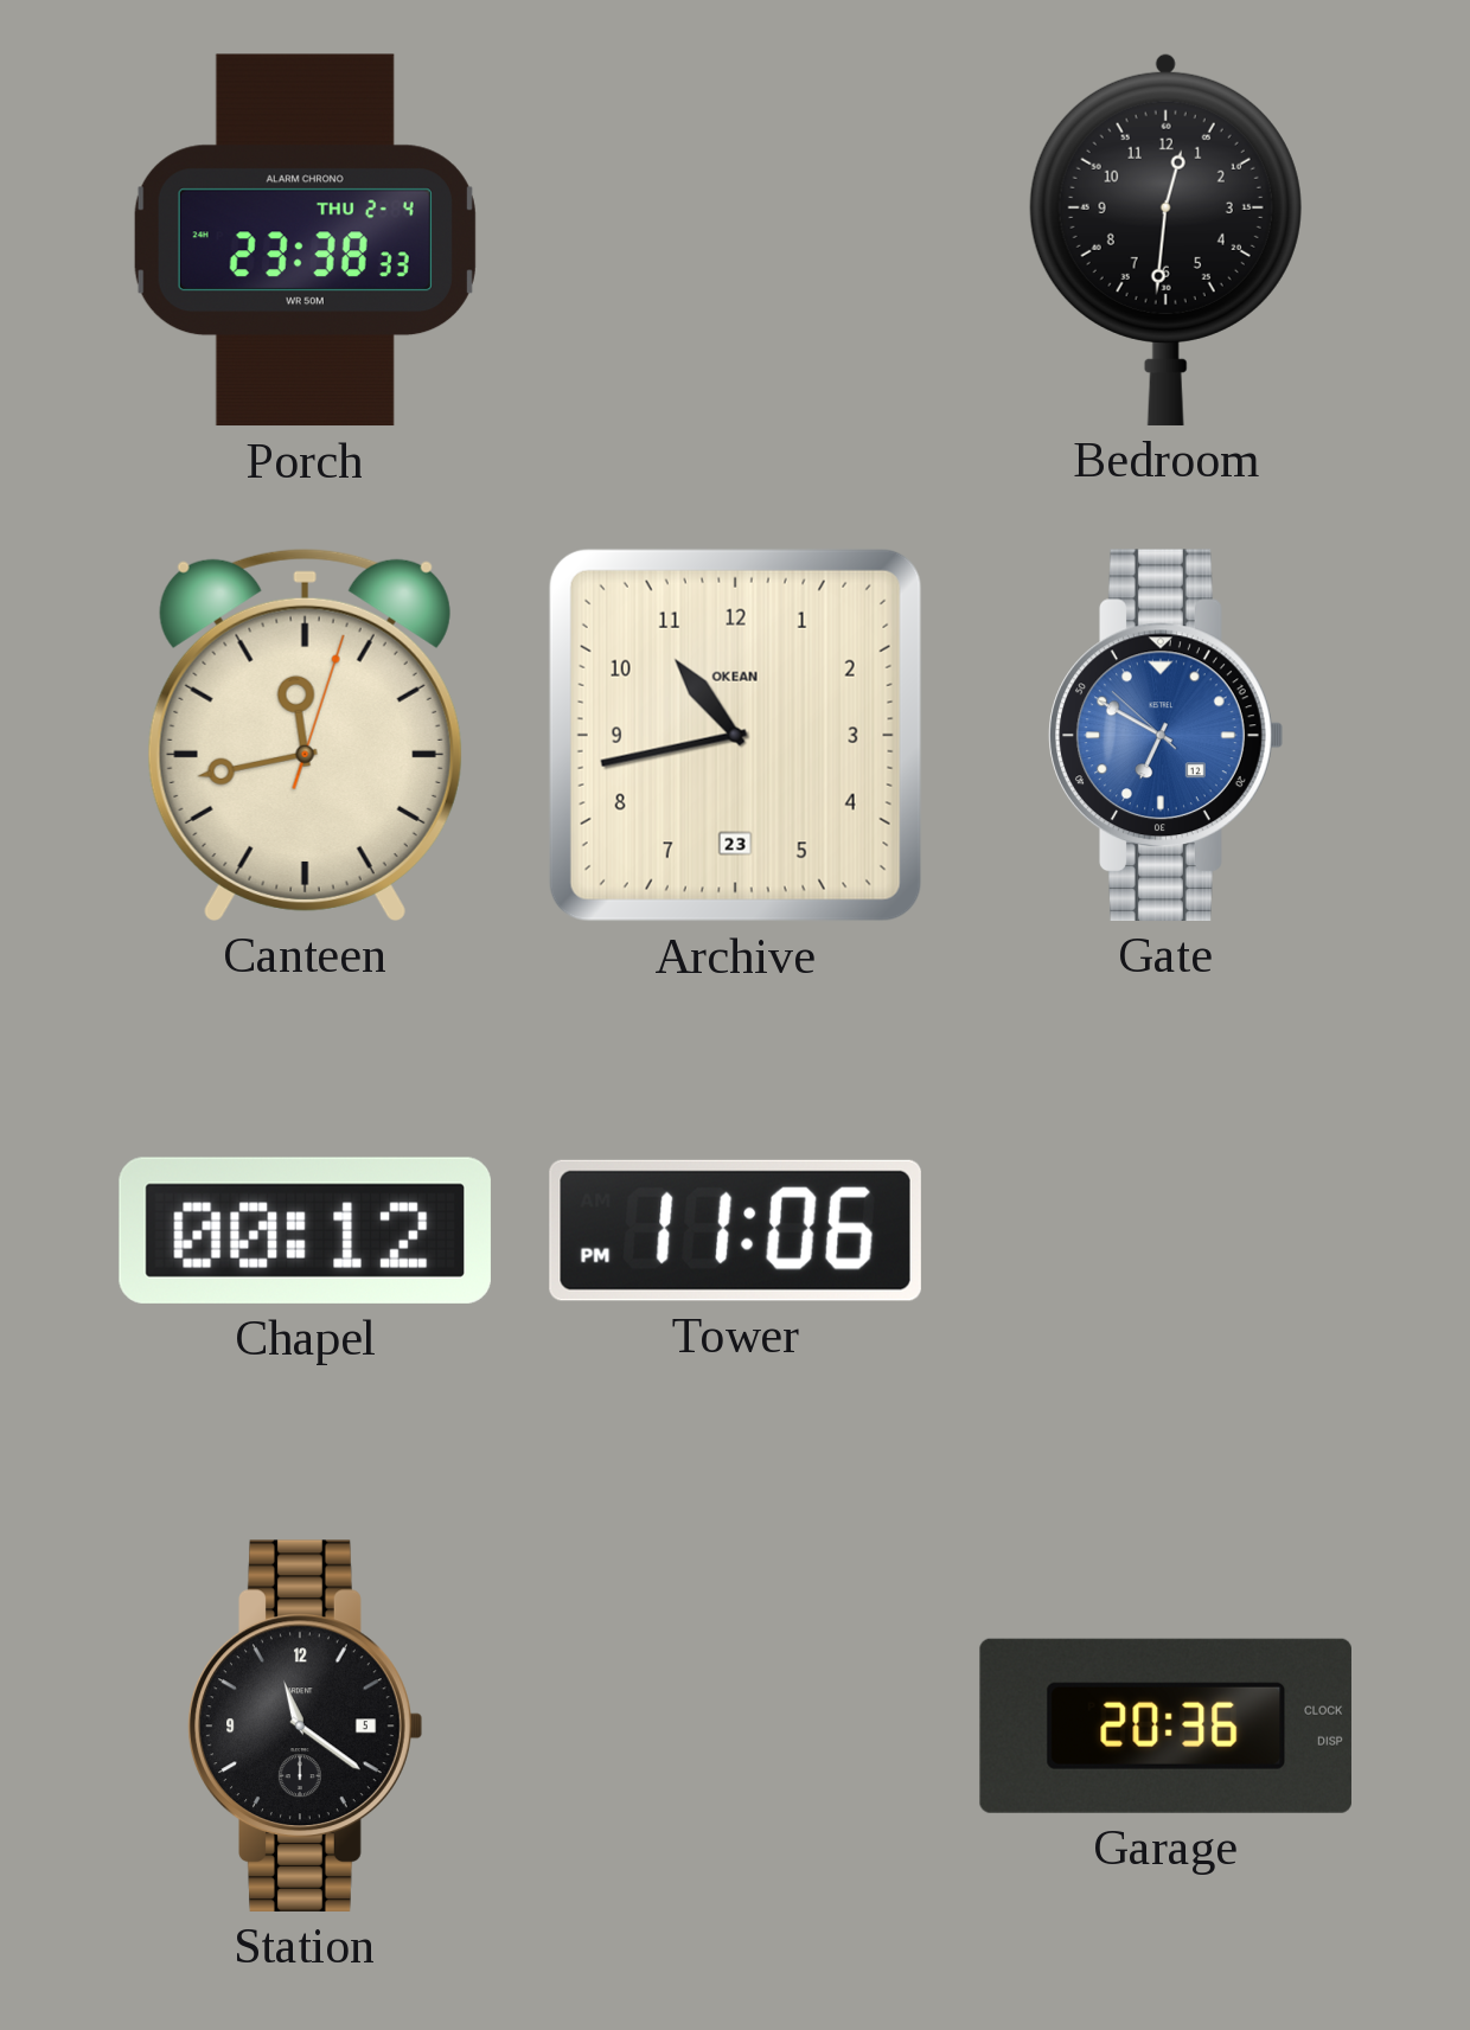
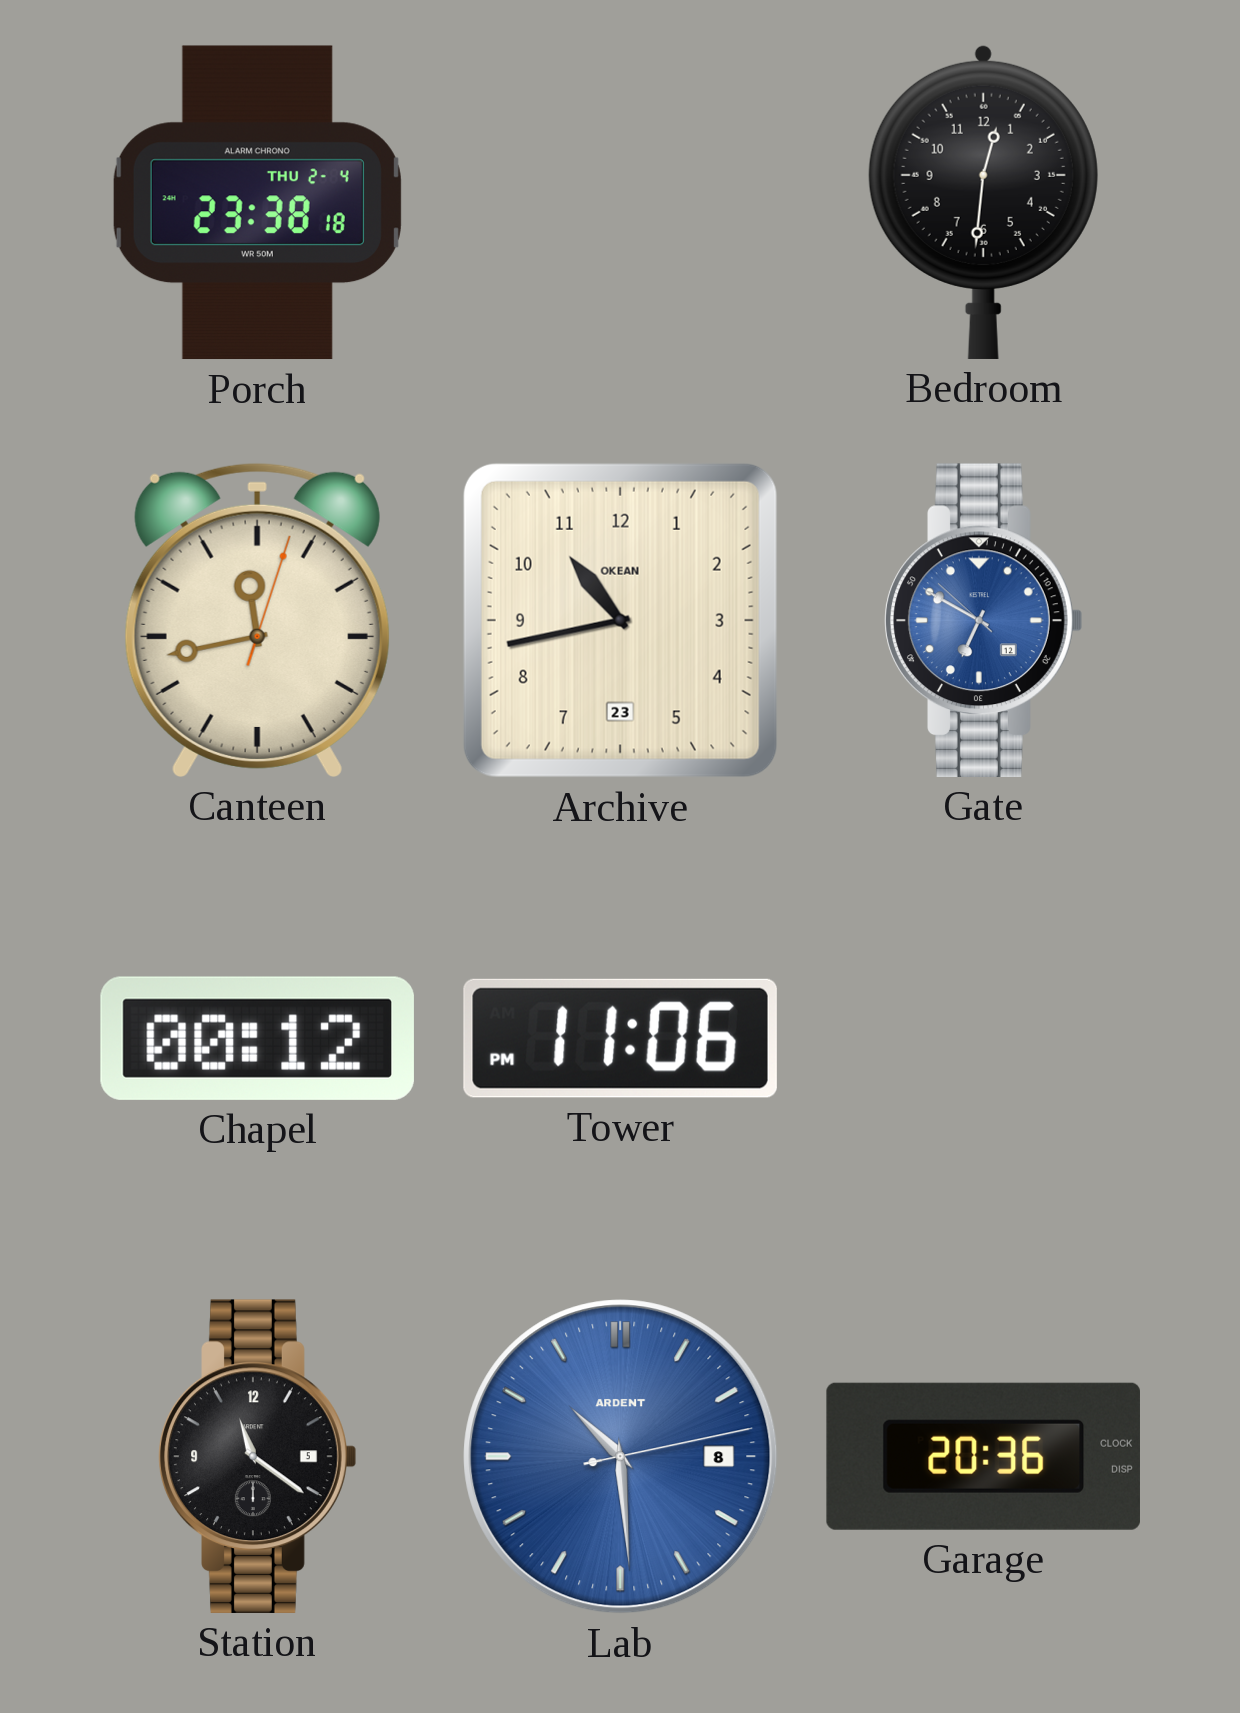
Porch: 23:38:33 -> 23:38:18
Lab: none -> 10:29
